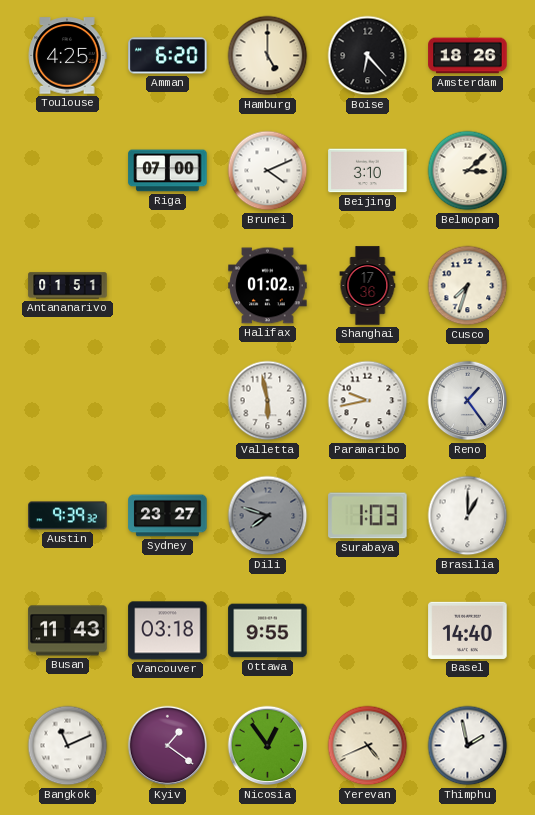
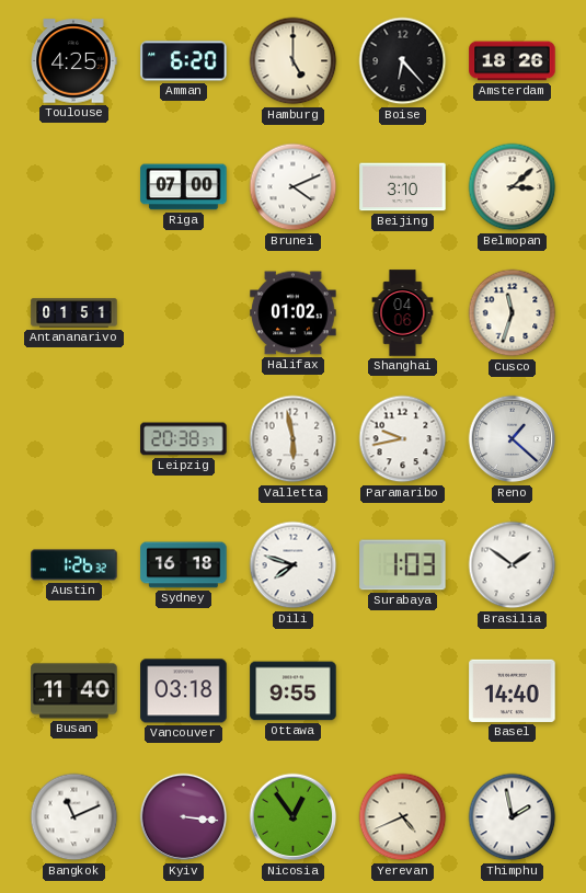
Shanghai: 17:36 -> 04:06
Cusco: 7:33 -> 11:33
Leipzig: none -> 20:38
Reno: 1:24 -> 1:22
Austin: 9:39 -> 1:26
Sydney: 23:27 -> 16:18
Dili dial: grey -> white
Brasilia: 1:00 -> 1:51
Busan: 11:43 -> 11:40
Kyiv: 1:21 -> 3:16
